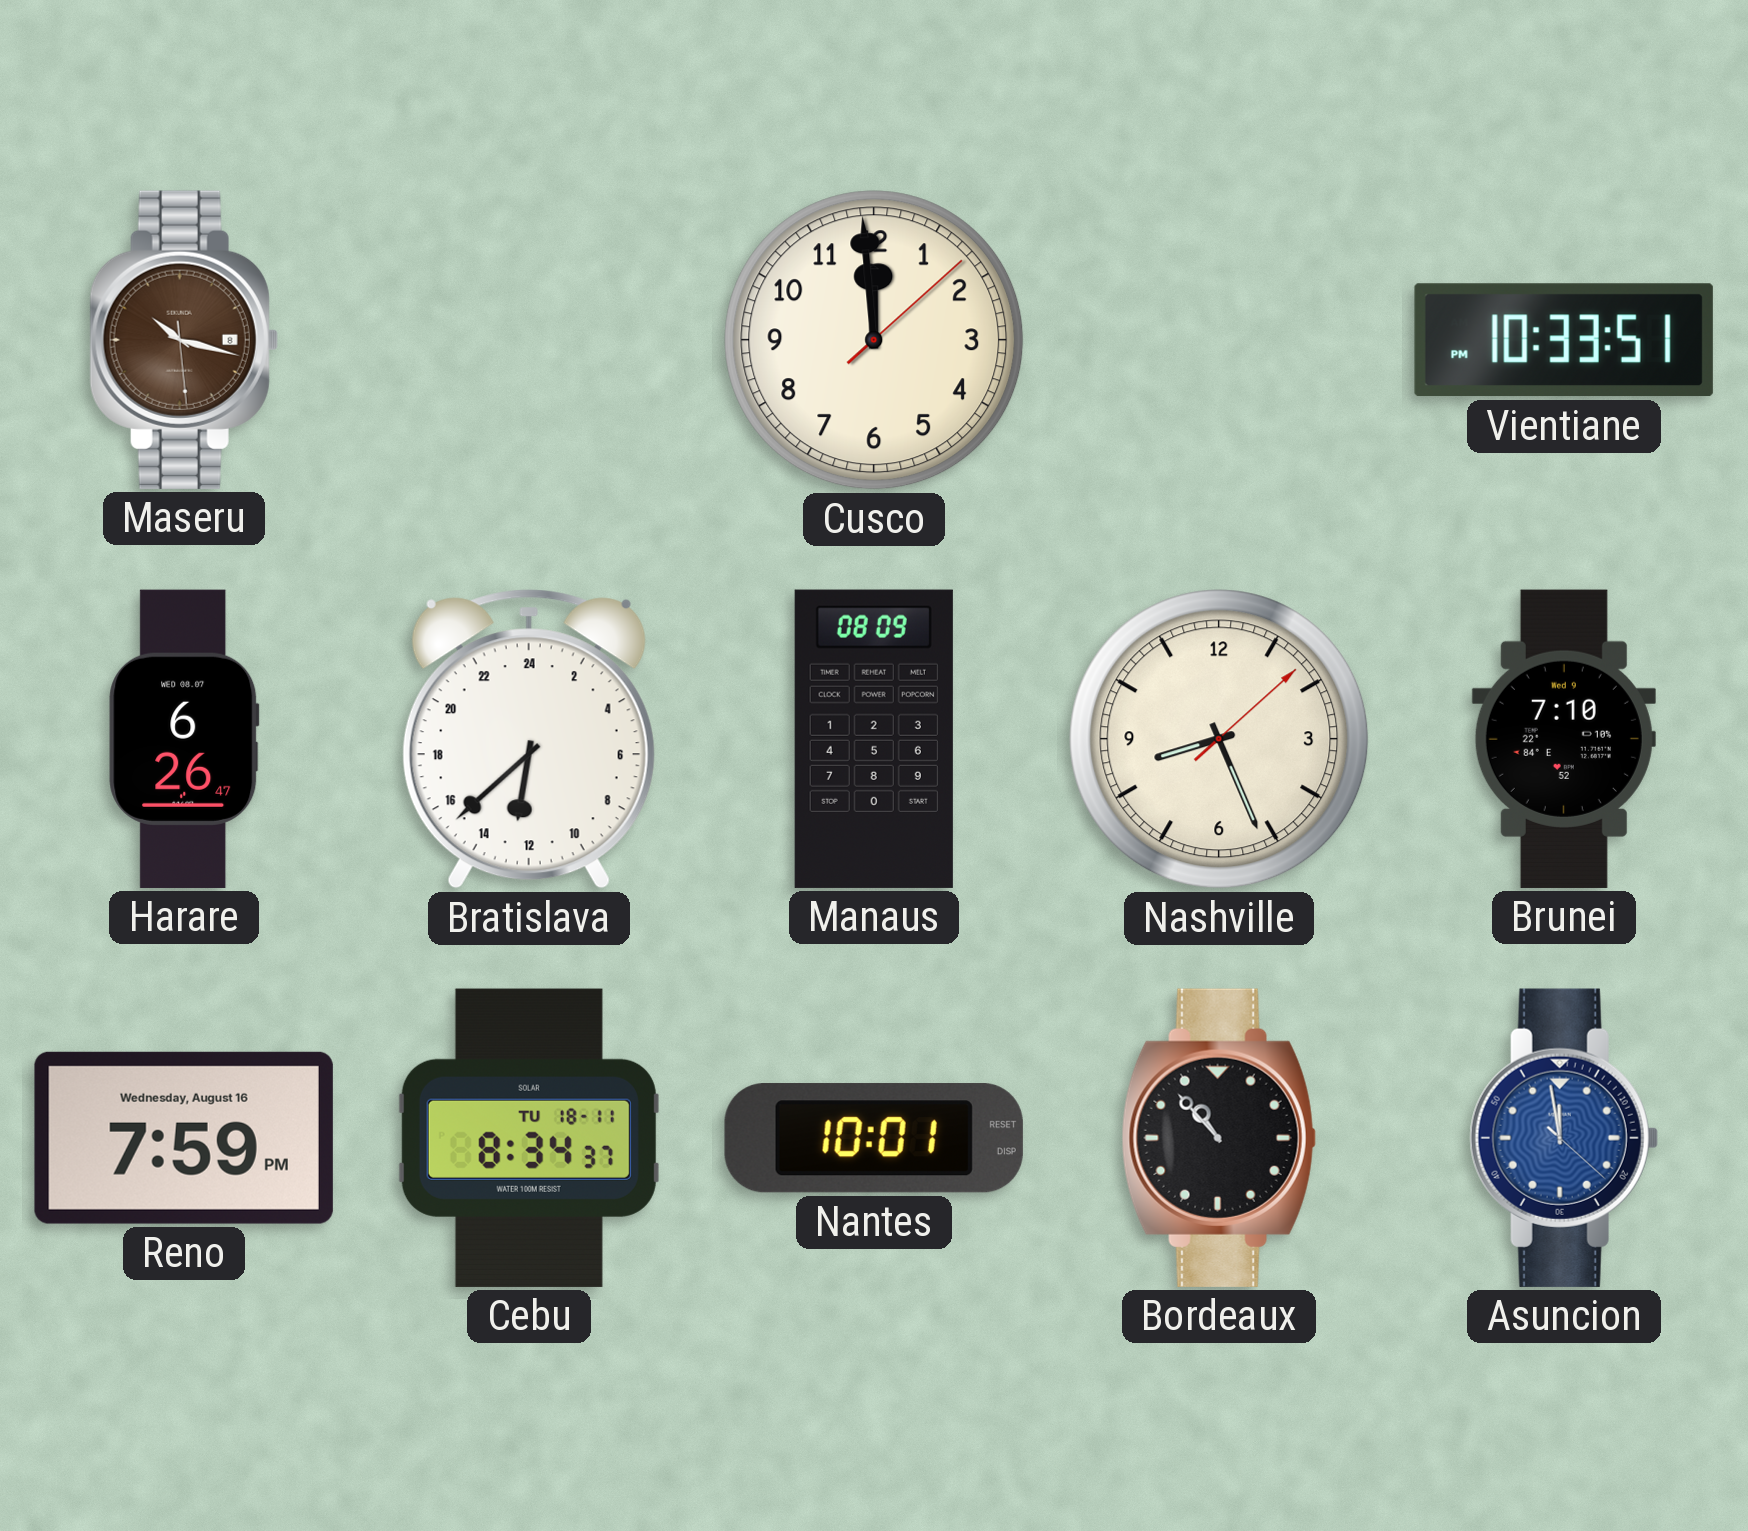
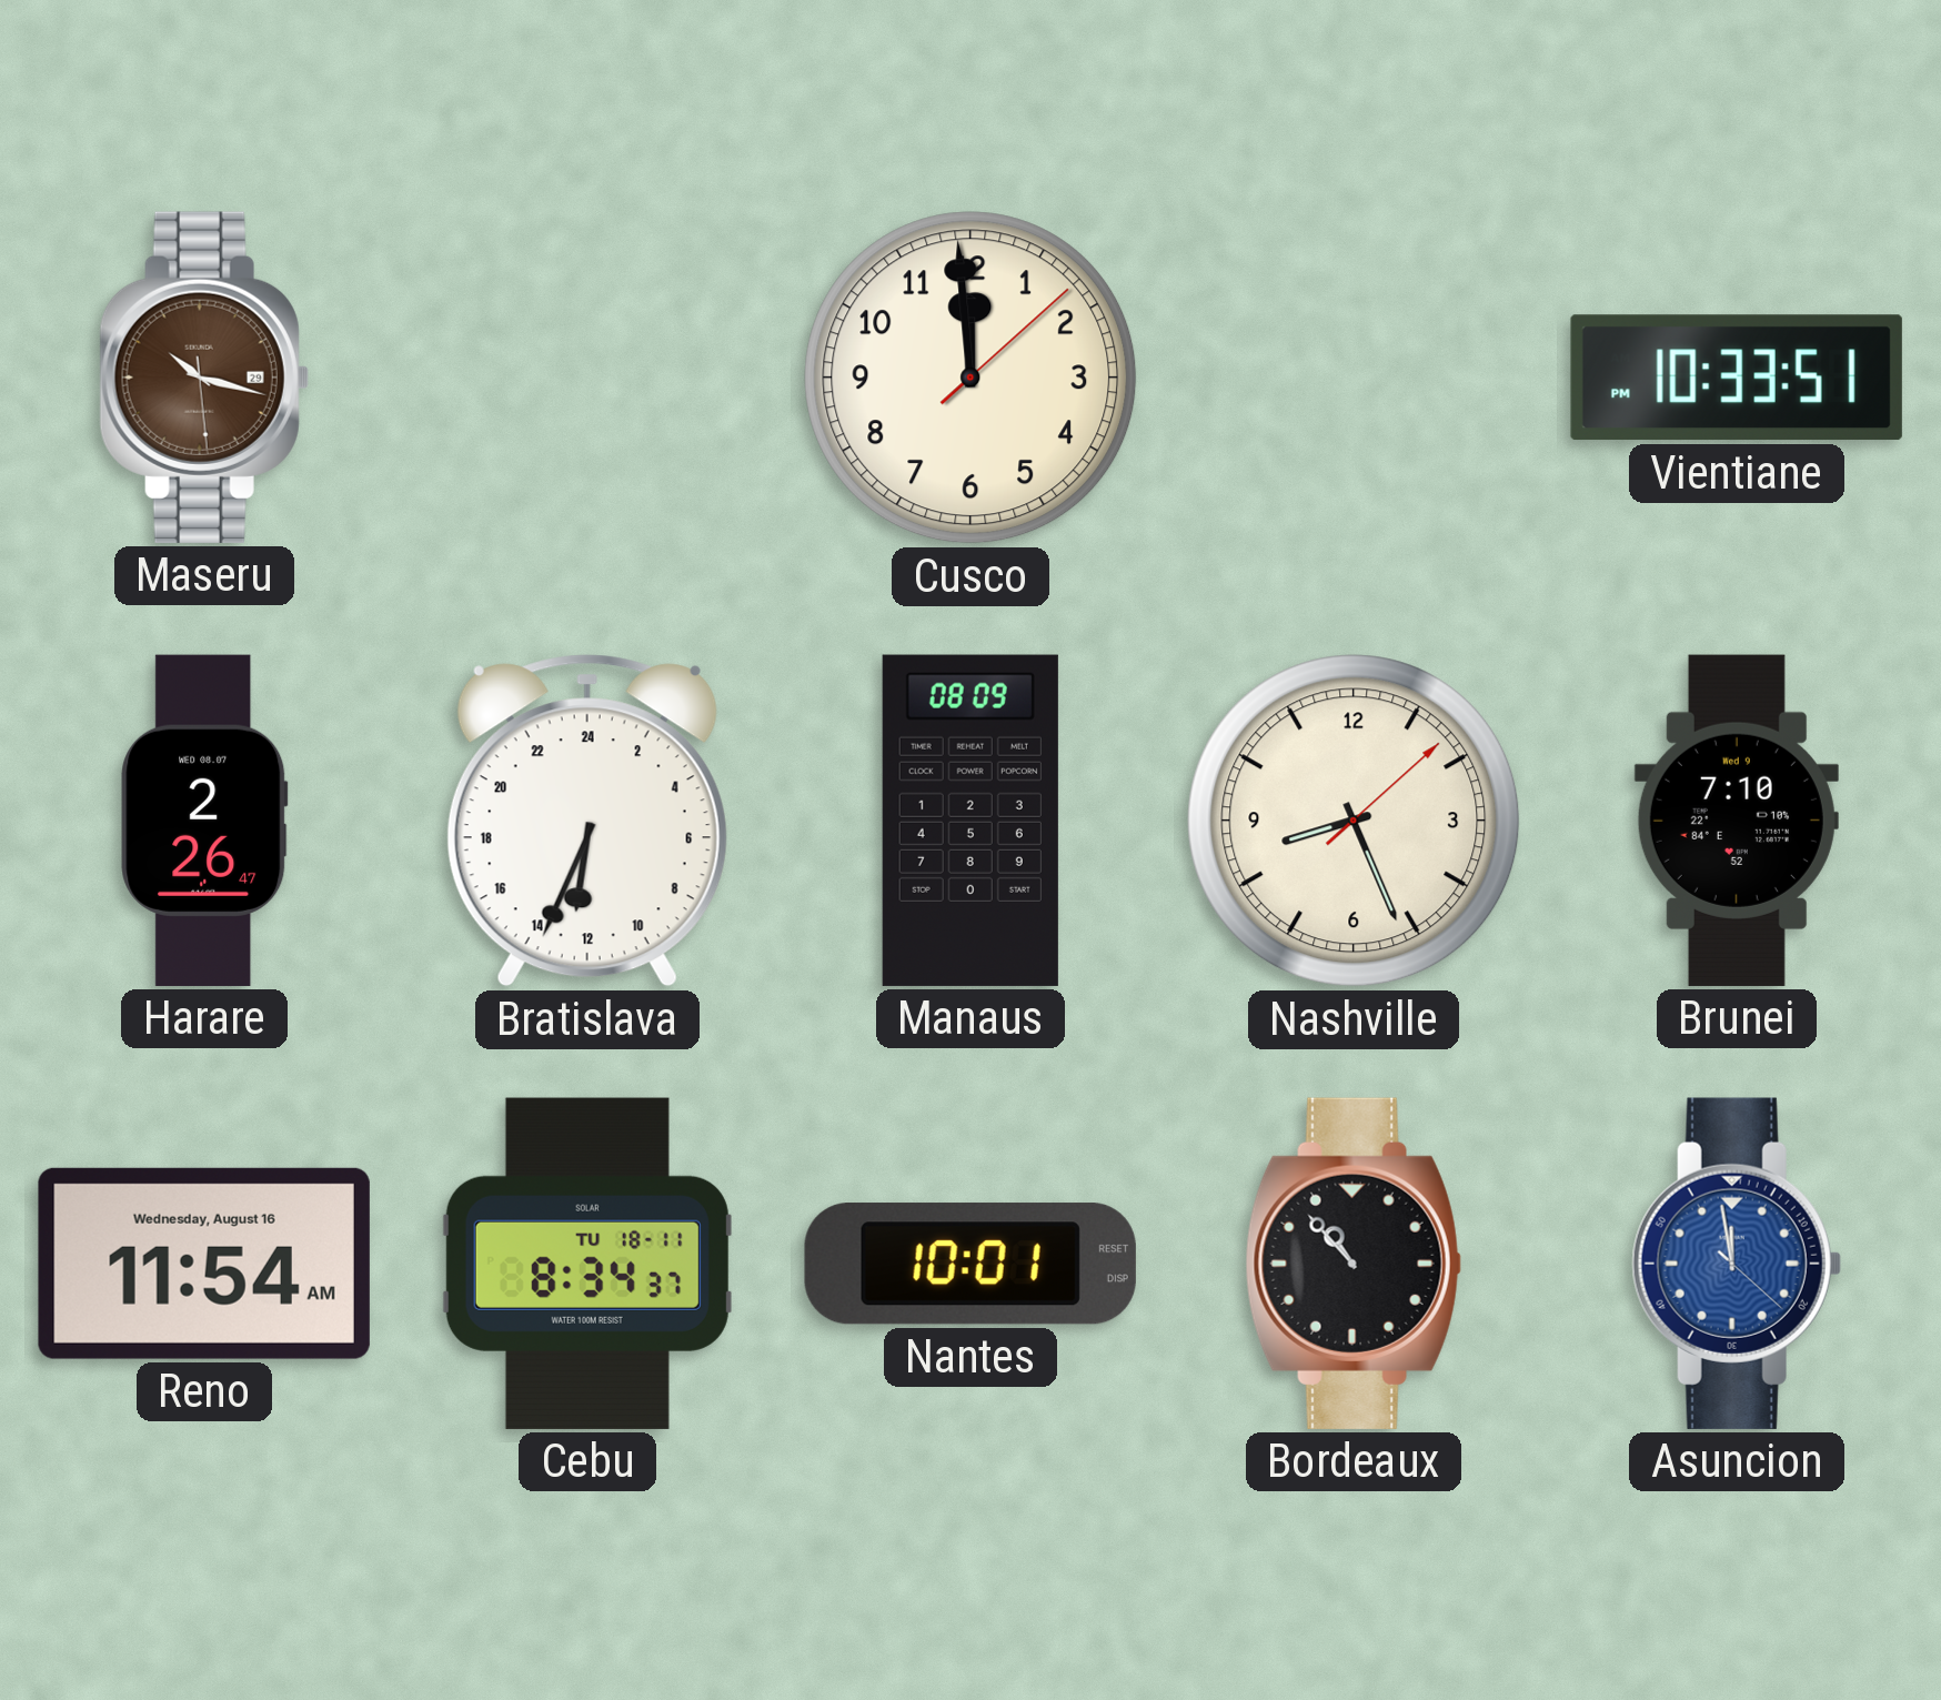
Maseru date: 8 -> 29
Harare: 6:26 -> 2:26
Bratislava: 12:38 -> 12:34
Reno: 7:59 -> 11:54
